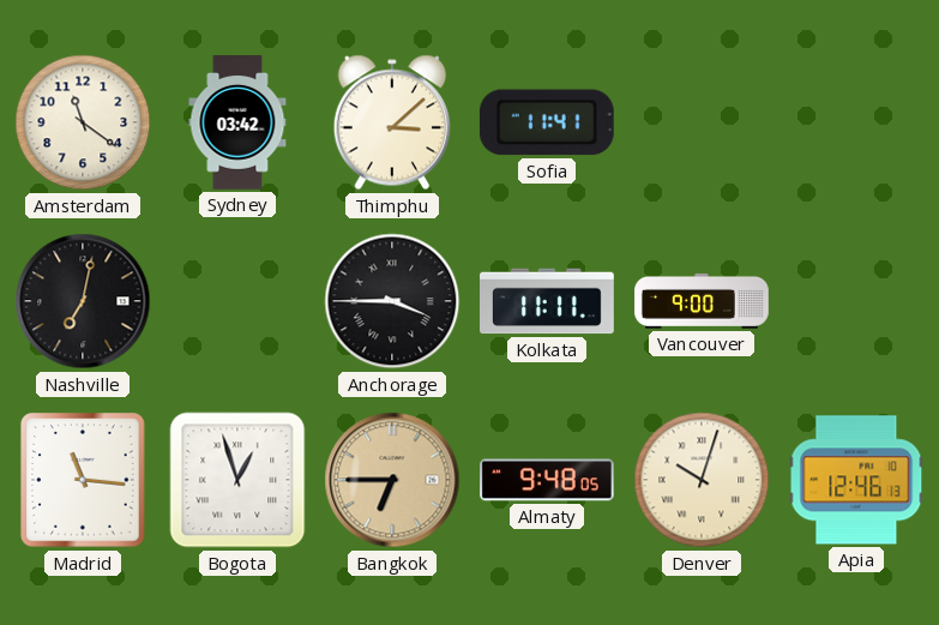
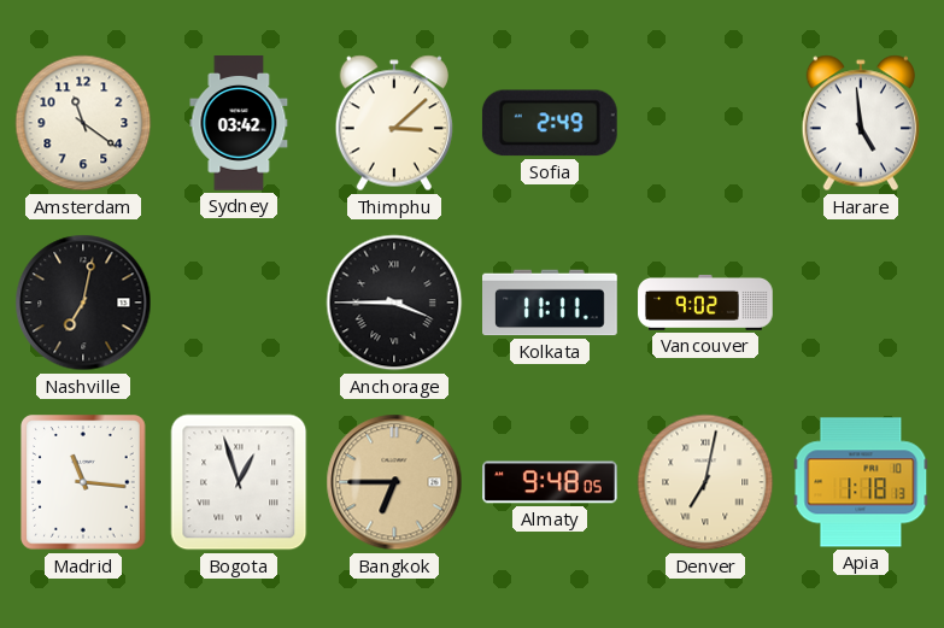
Sofia: 11:41 -> 2:49
Harare: none -> 4:59
Vancouver: 9:00 -> 9:02
Denver: 10:03 -> 7:02
Apia: 12:46 -> 1:18
